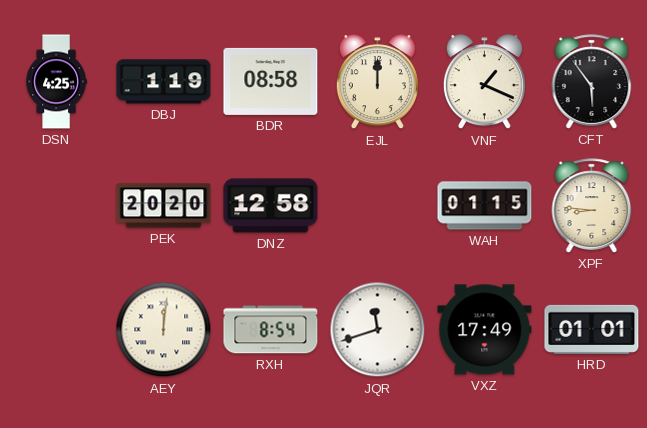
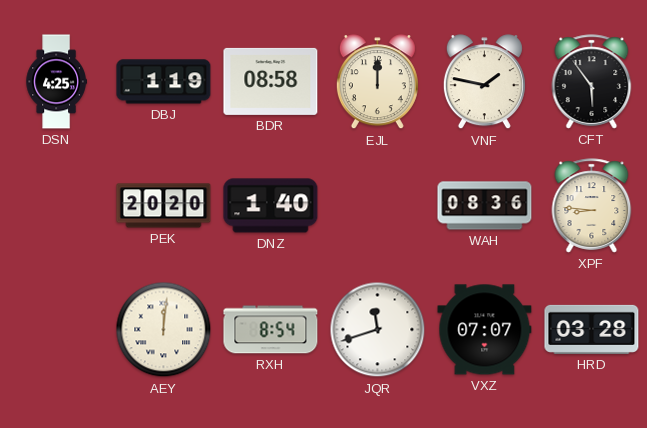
VNF: 1:19 -> 1:47
DNZ: 12:58 -> 1:40
WAH: 01:15 -> 08:36
VXZ: 17:49 -> 07:07
HRD: 01:01 -> 03:28
